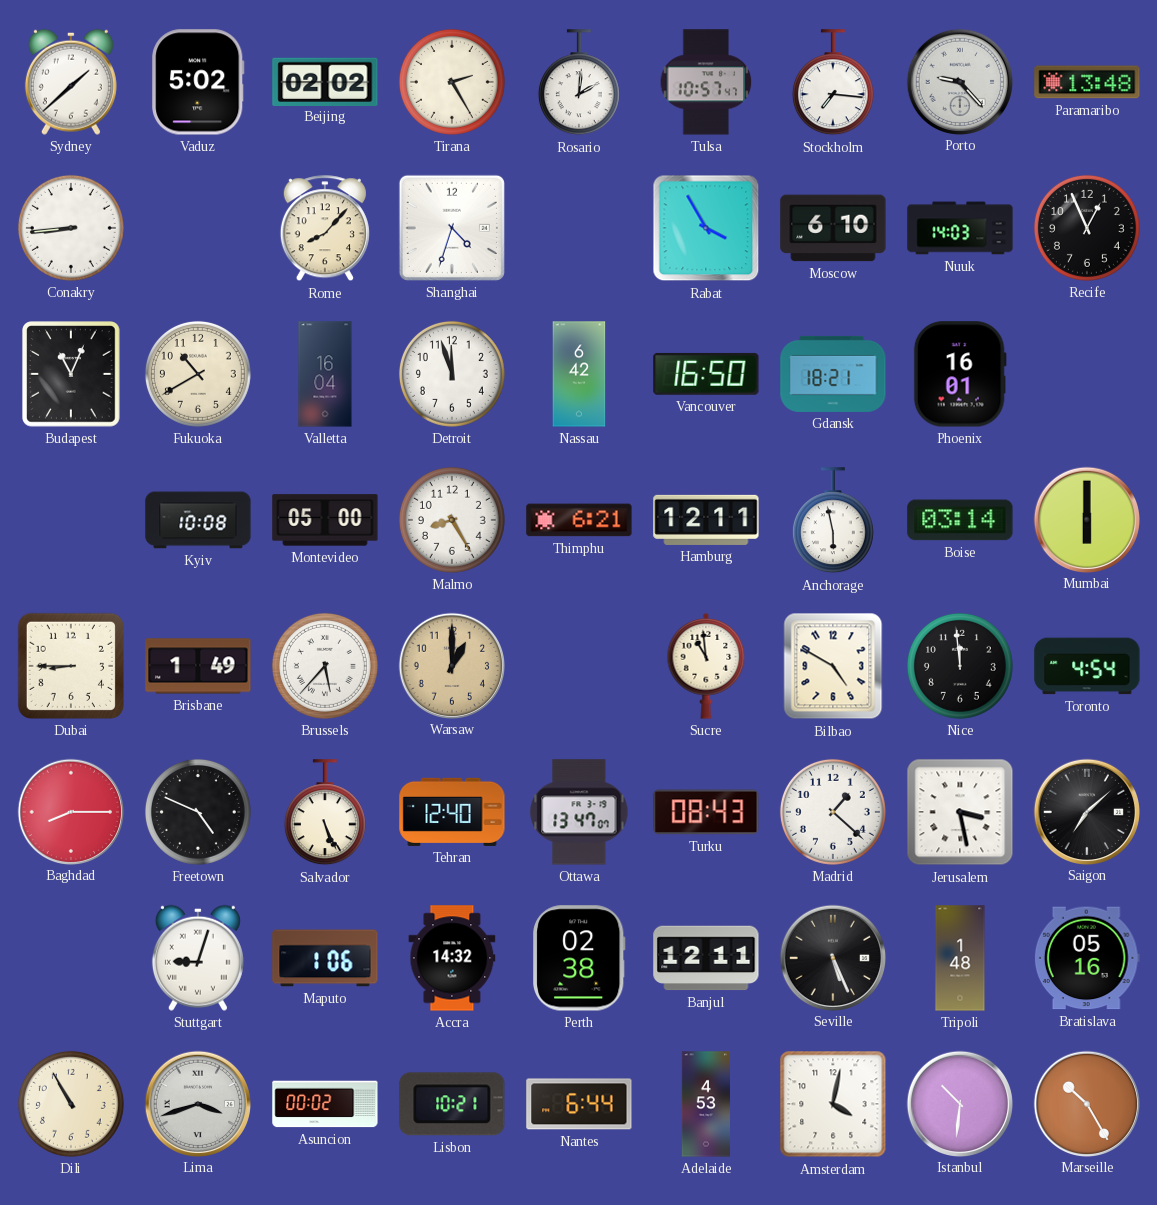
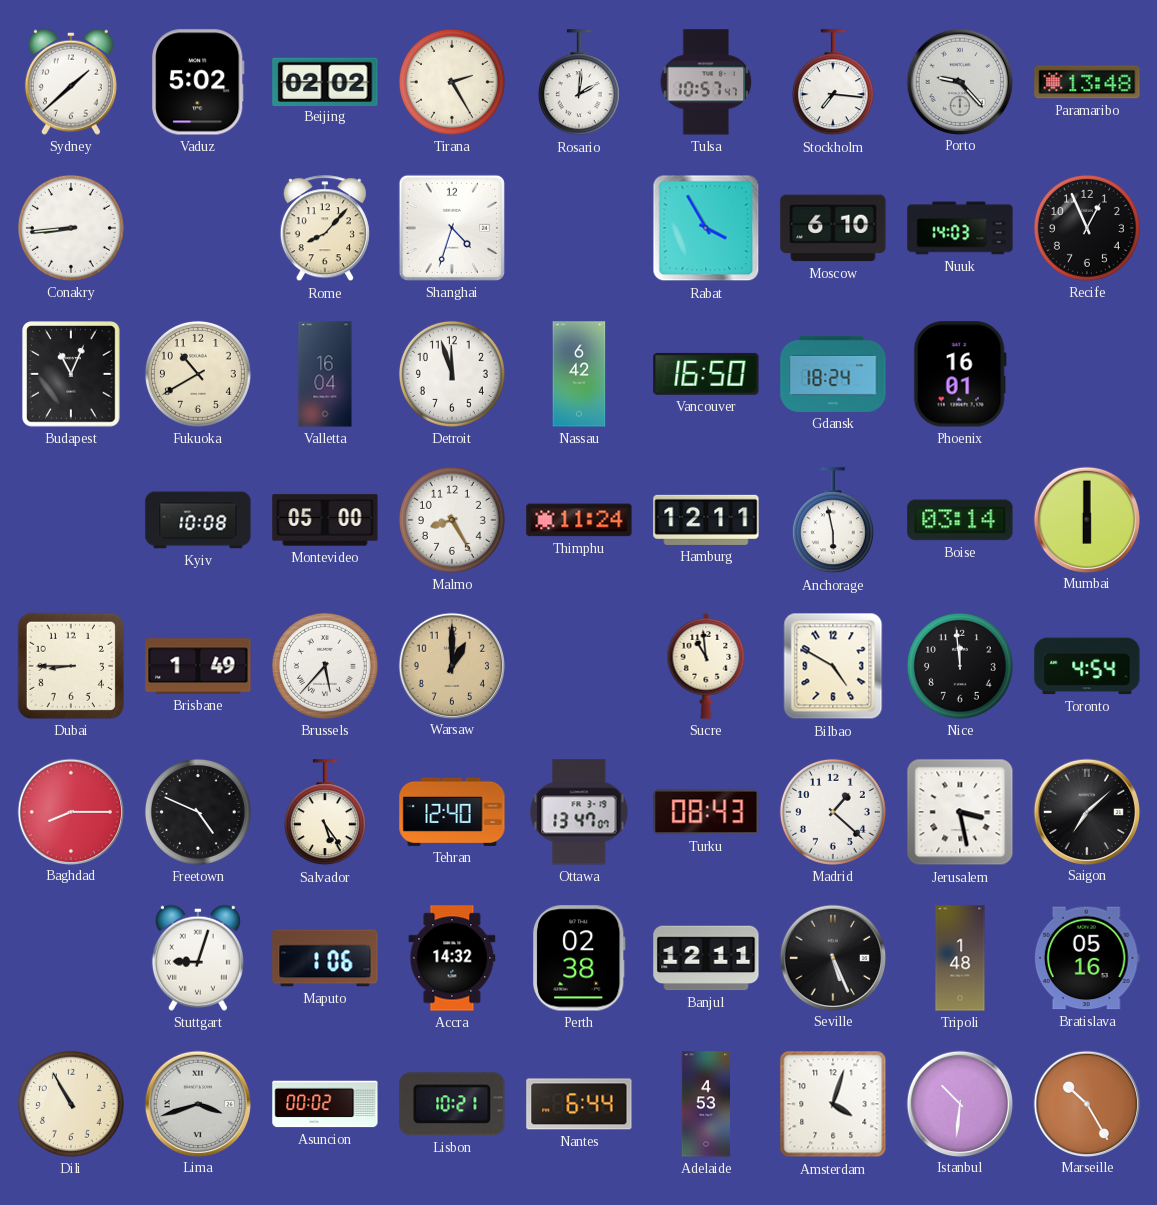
Gdansk: 18:21 -> 18:24
Thimphu: 6:21 -> 11:24
Salvador: 5:26 -> 5:24
Amsterdam: 4:02 -> 4:03
